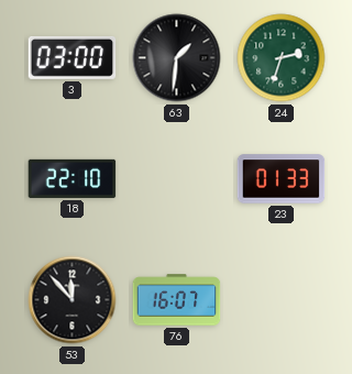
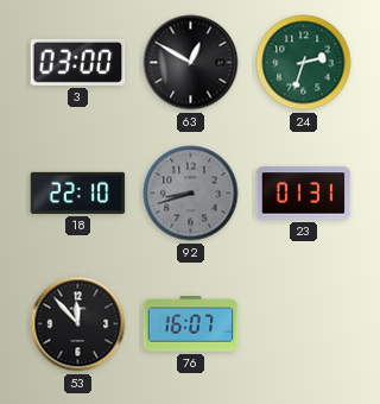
63: 1:31 -> 12:50
92: none -> 8:42
23: 01:33 -> 01:31
